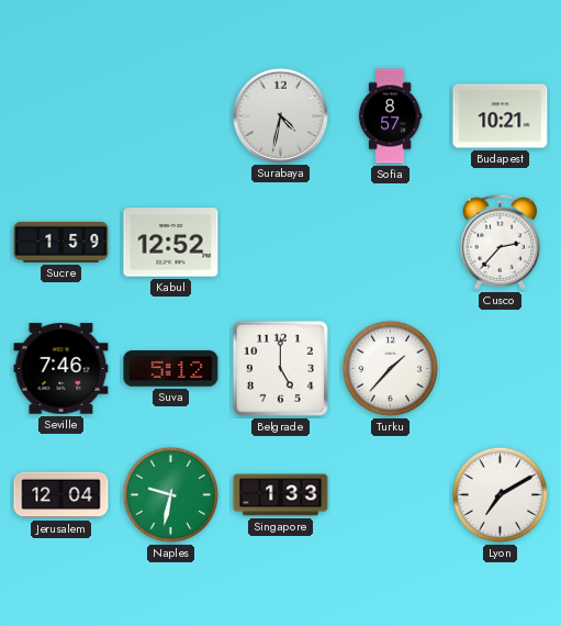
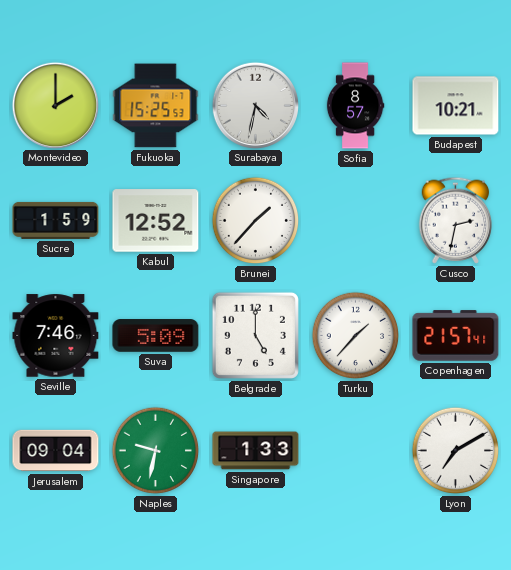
Montevideo: none -> 2:00
Fukuoka: none -> 15:25
Brunei: none -> 1:37
Cusco: 2:37 -> 2:32
Suva: 5:12 -> 5:09
Copenhagen: none -> 21:57
Jerusalem: 12:04 -> 09:04
